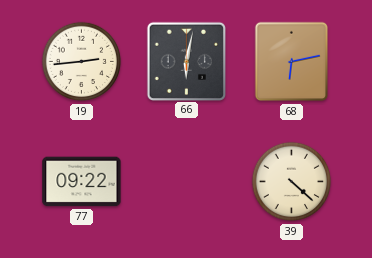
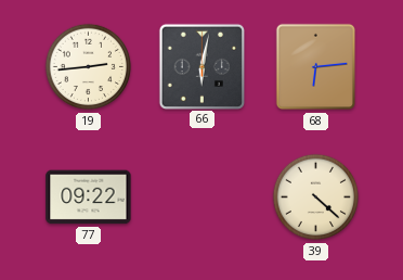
68: 6:13 -> 6:14
